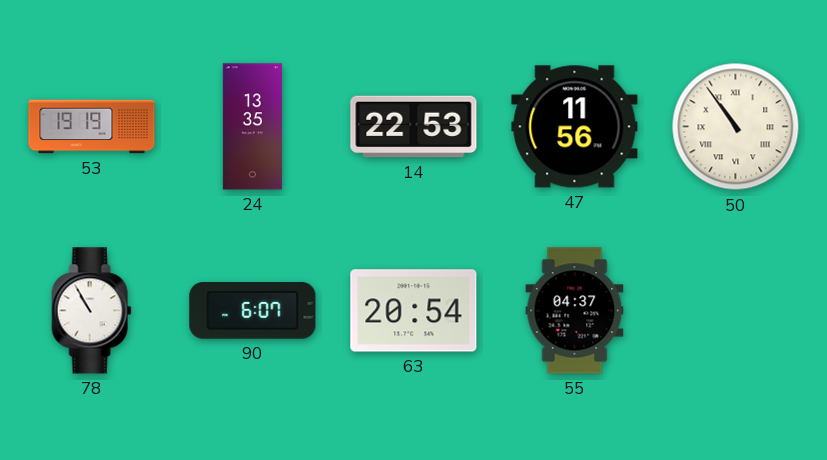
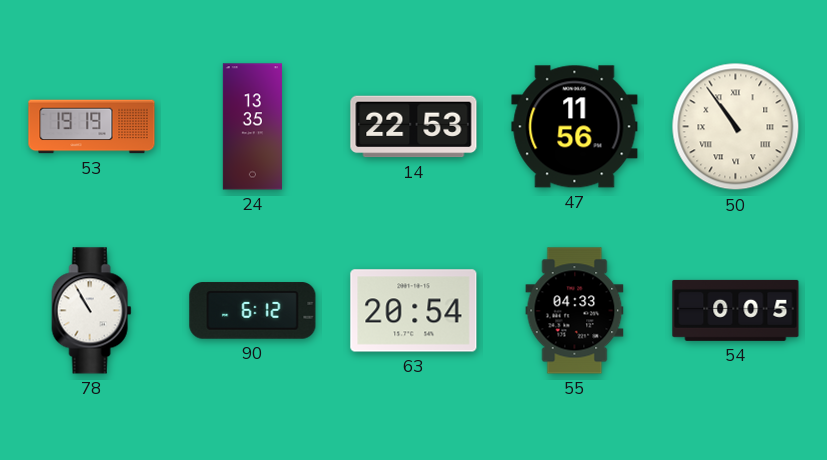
90: 6:07 -> 6:12
55: 04:37 -> 04:33
54: none -> 0:05
